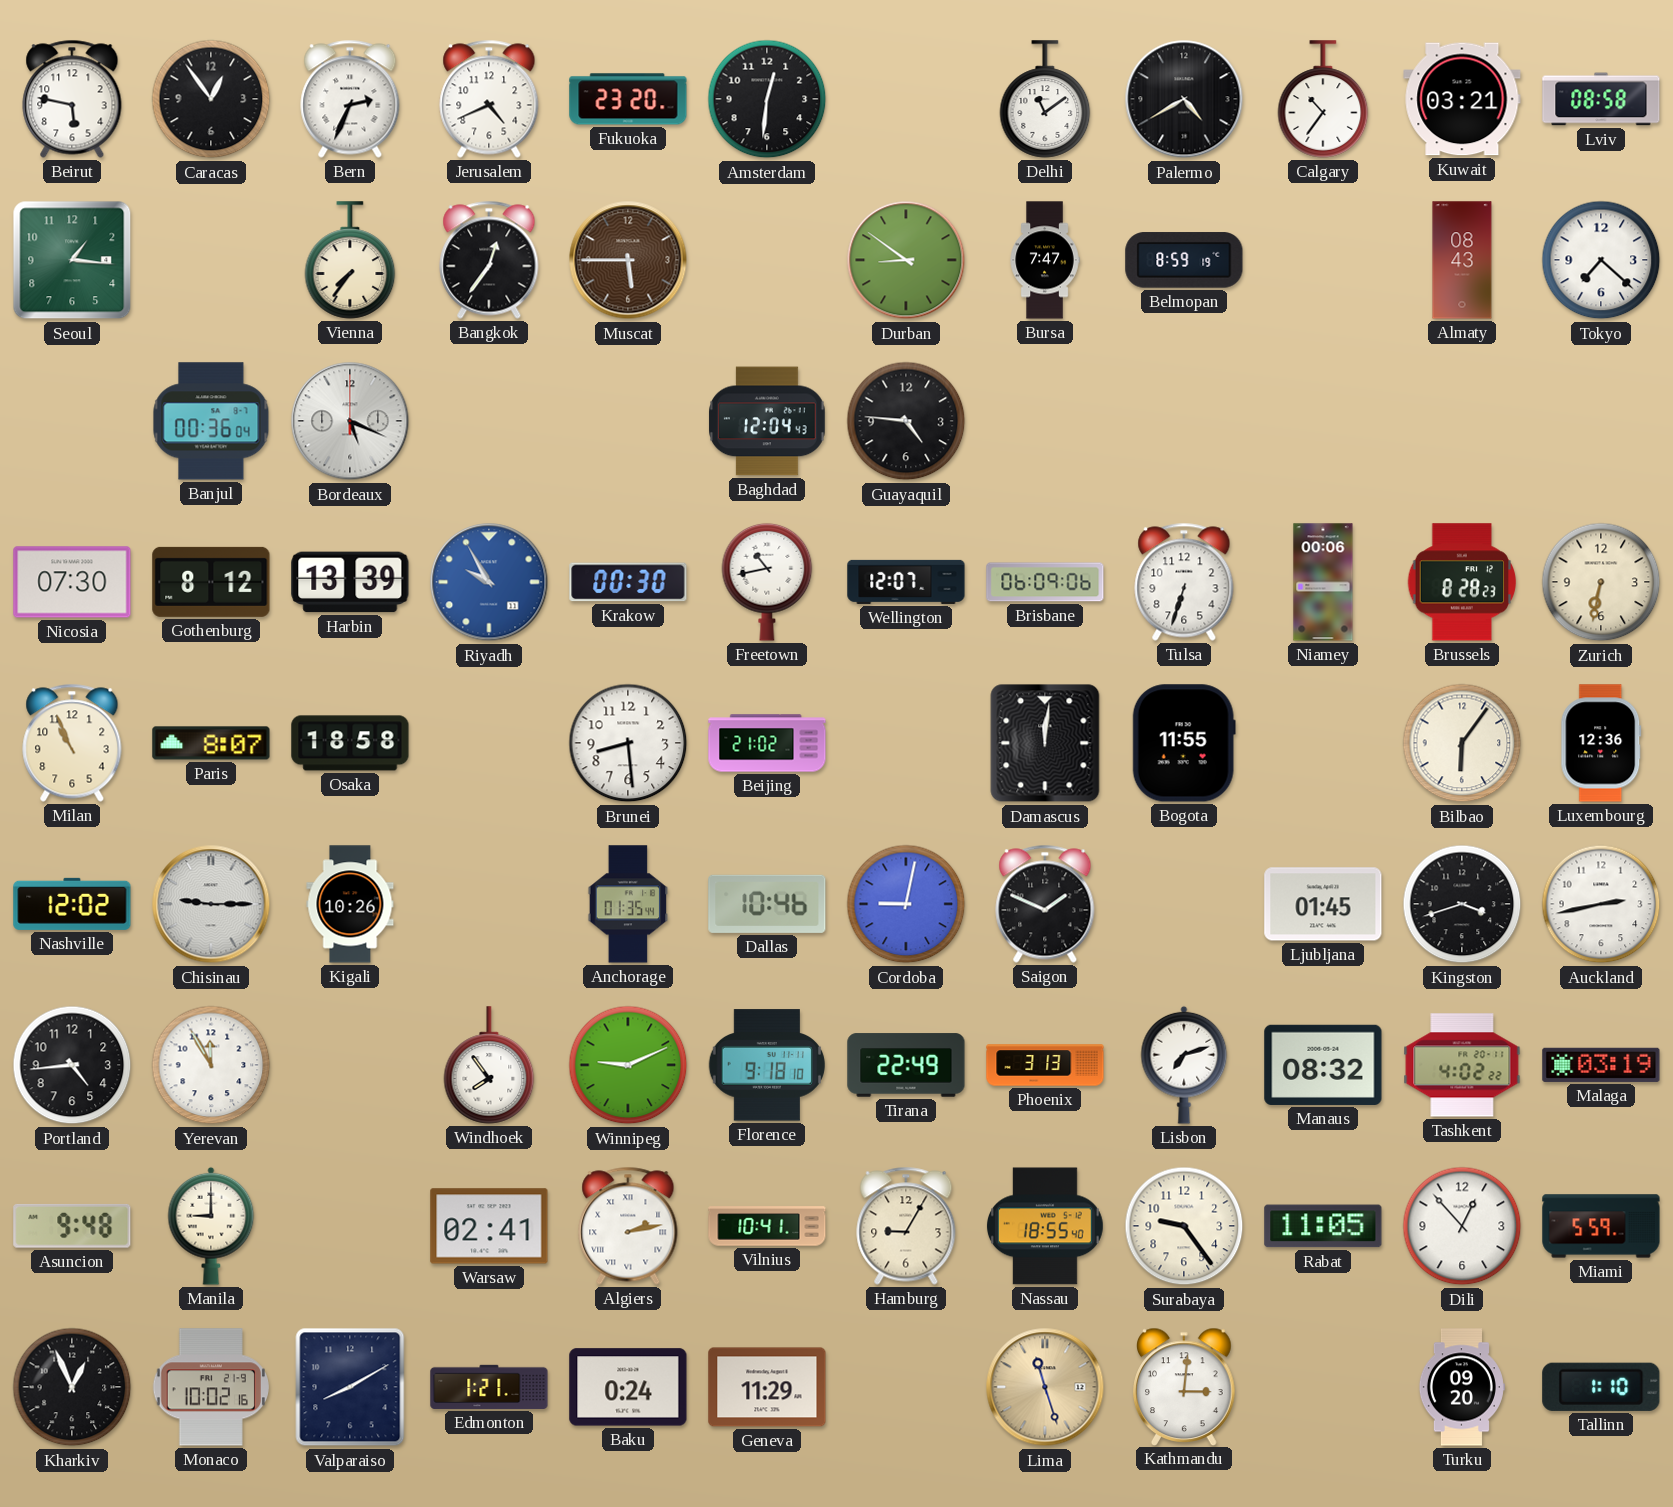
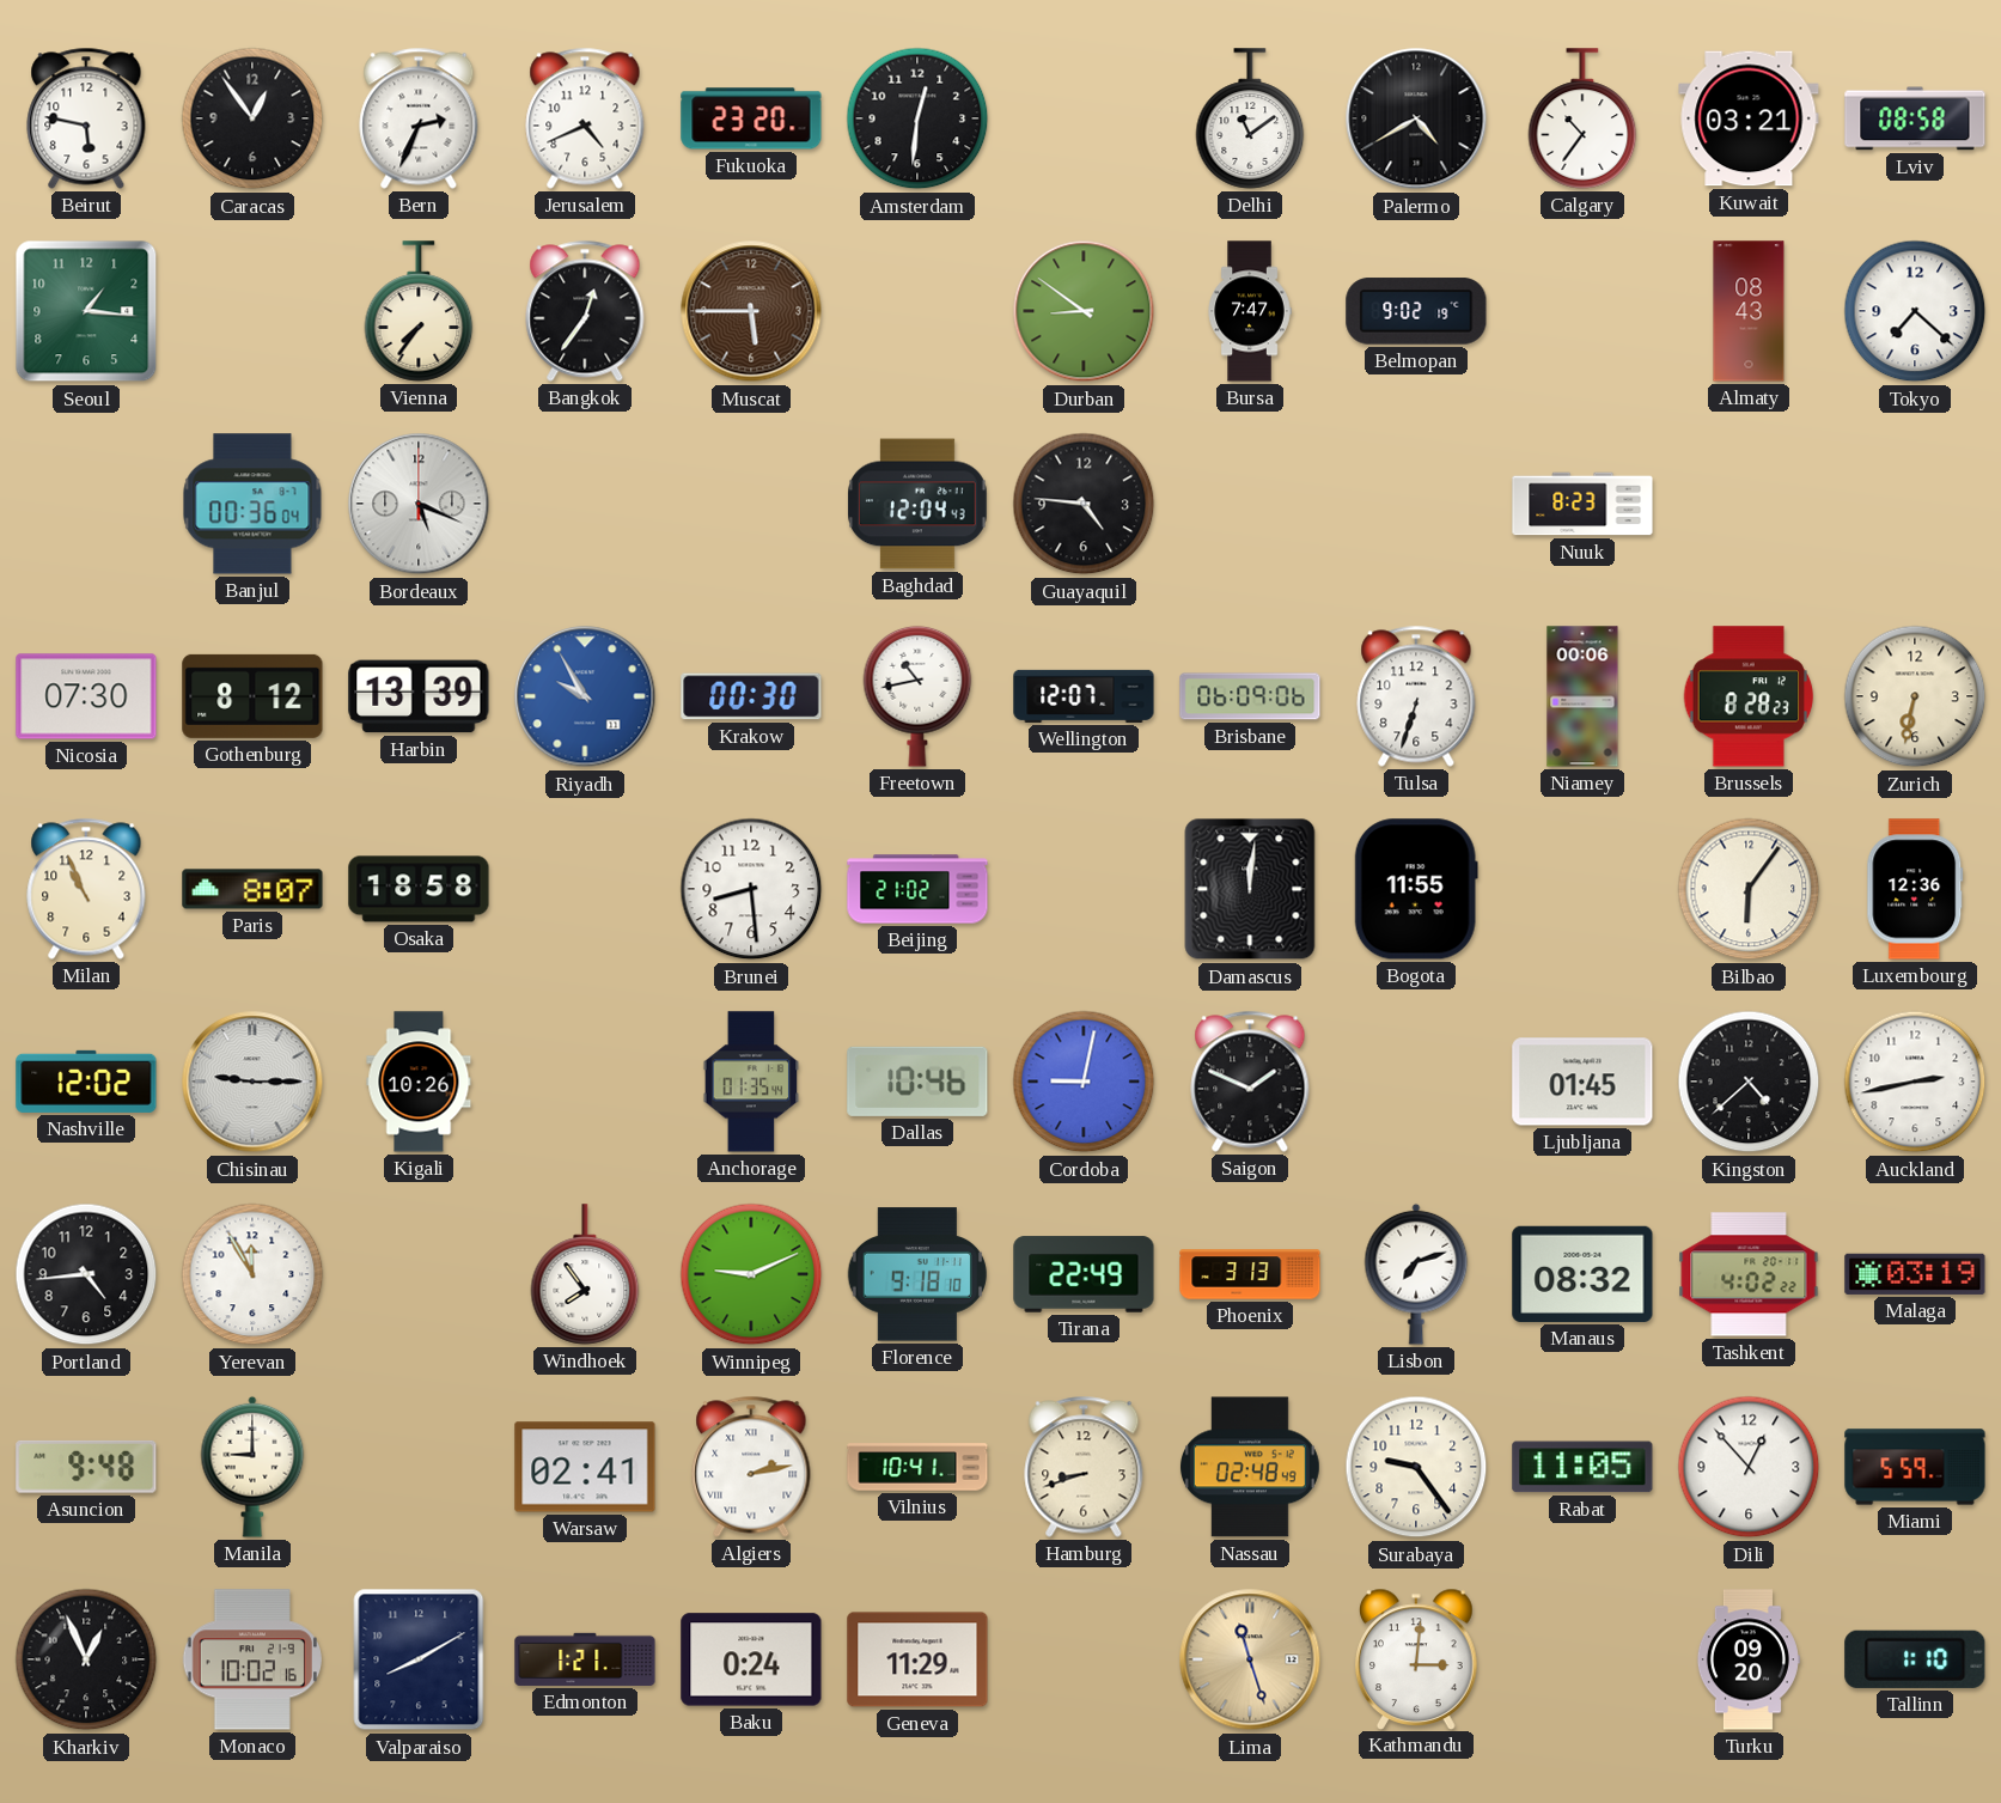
Belmopan: 8:59 -> 9:02
Nuuk: none -> 8:23
Kingston: 3:42 -> 4:38
Hamburg: 9:05 -> 8:42
Nassau: 18:55 -> 02:48
